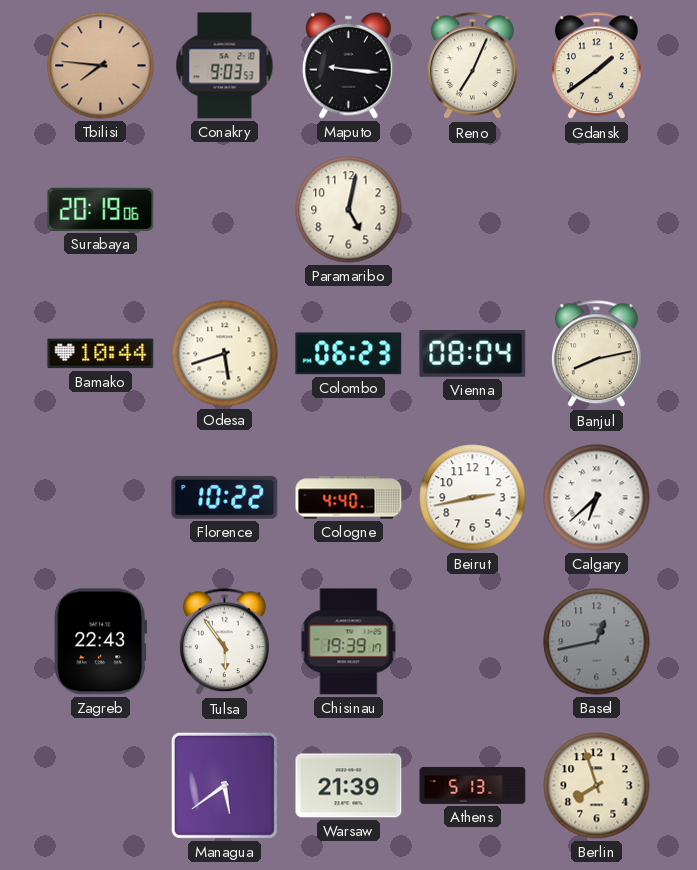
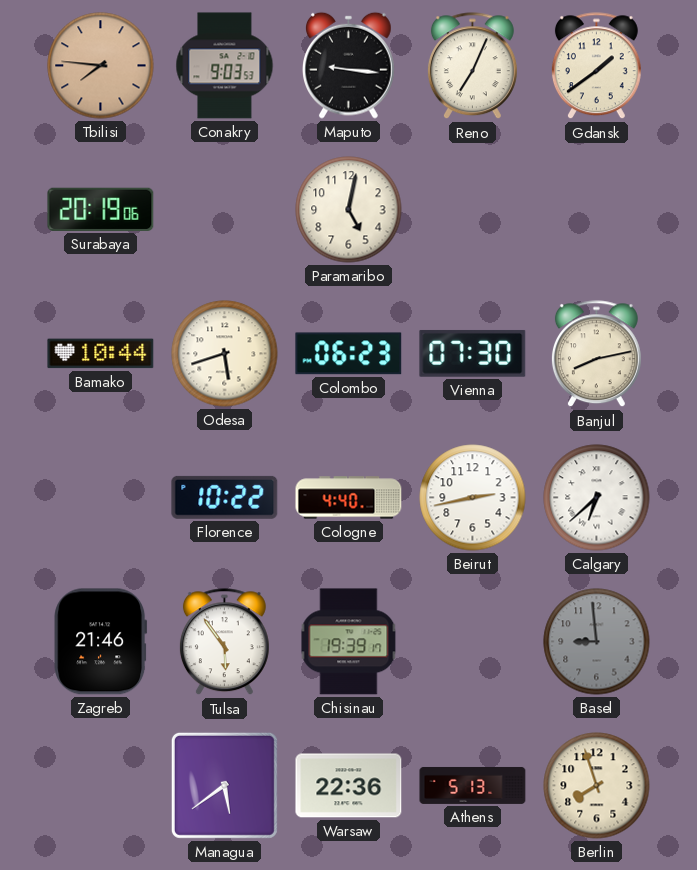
Vienna: 08:04 -> 07:30
Zagreb: 22:43 -> 21:46
Basel: 12:43 -> 8:59
Warsaw: 21:39 -> 22:36
